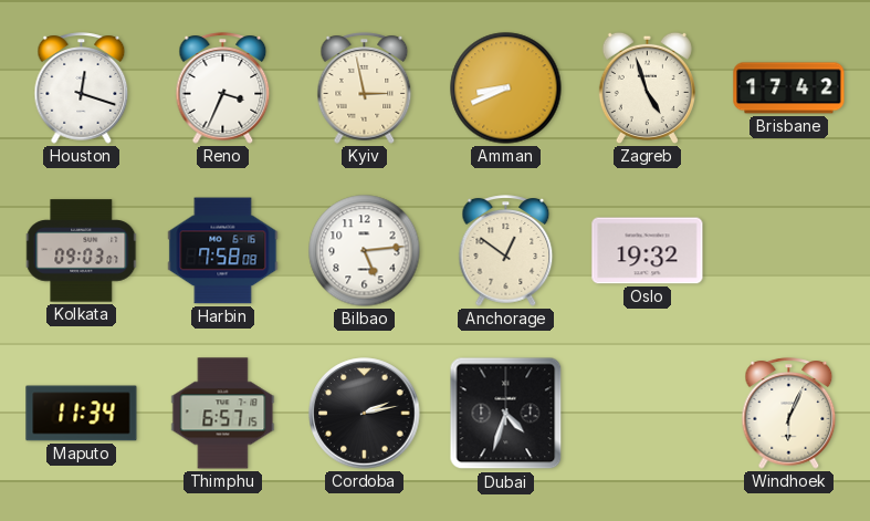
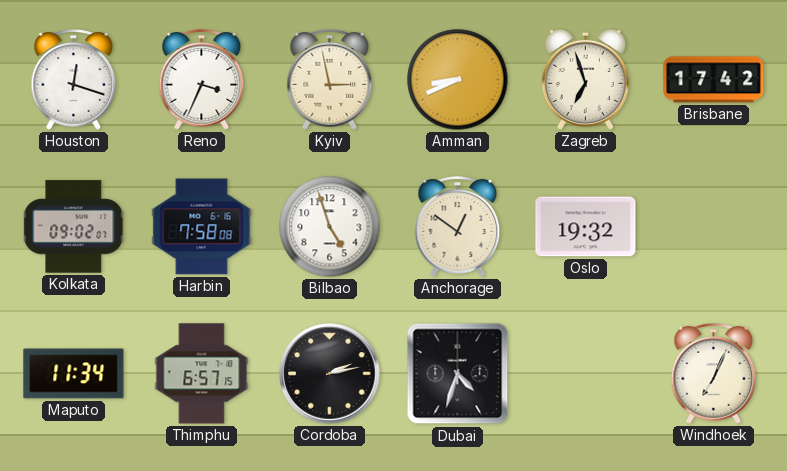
Zagreb: 4:57 -> 6:57
Kolkata: 09:03 -> 09:02
Bilbao: 5:14 -> 4:57
Windhoek: 6:04 -> 7:04
